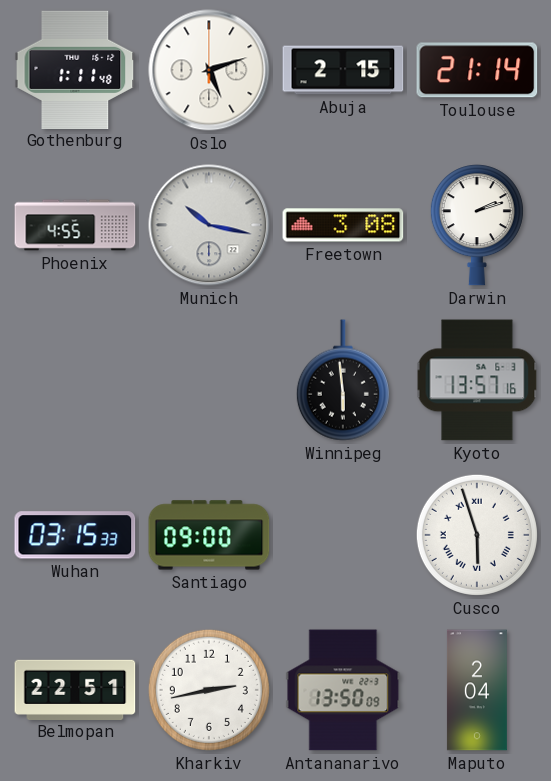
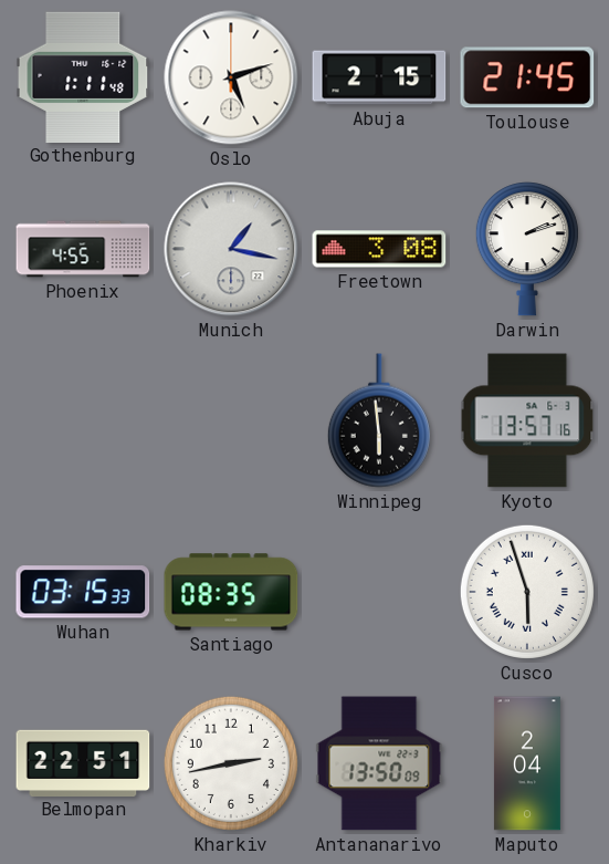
Toulouse: 21:14 -> 21:45
Munich: 10:17 -> 1:17
Santiago: 09:00 -> 08:35
